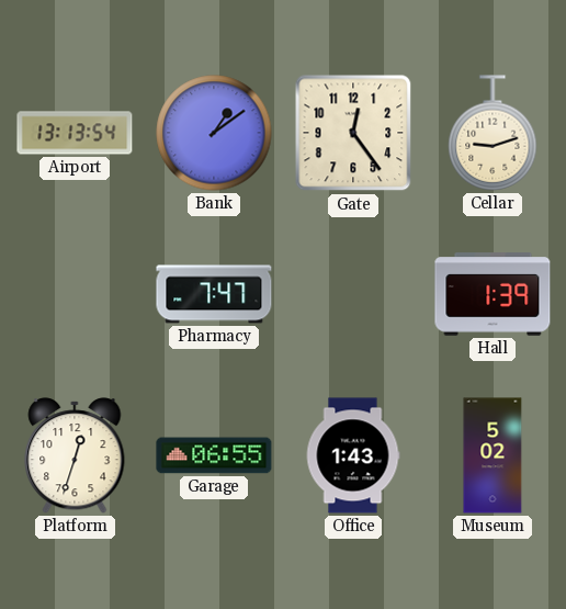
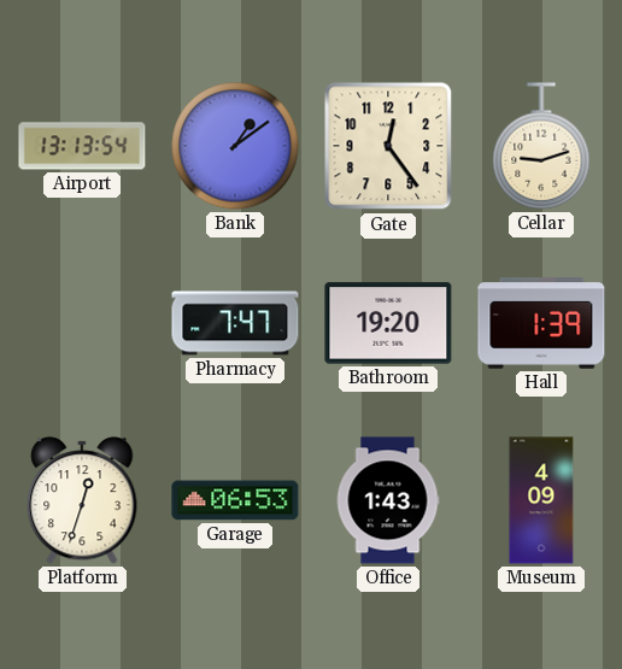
Bathroom: none -> 19:20
Garage: 06:55 -> 06:53
Museum: 5:02 -> 4:09
